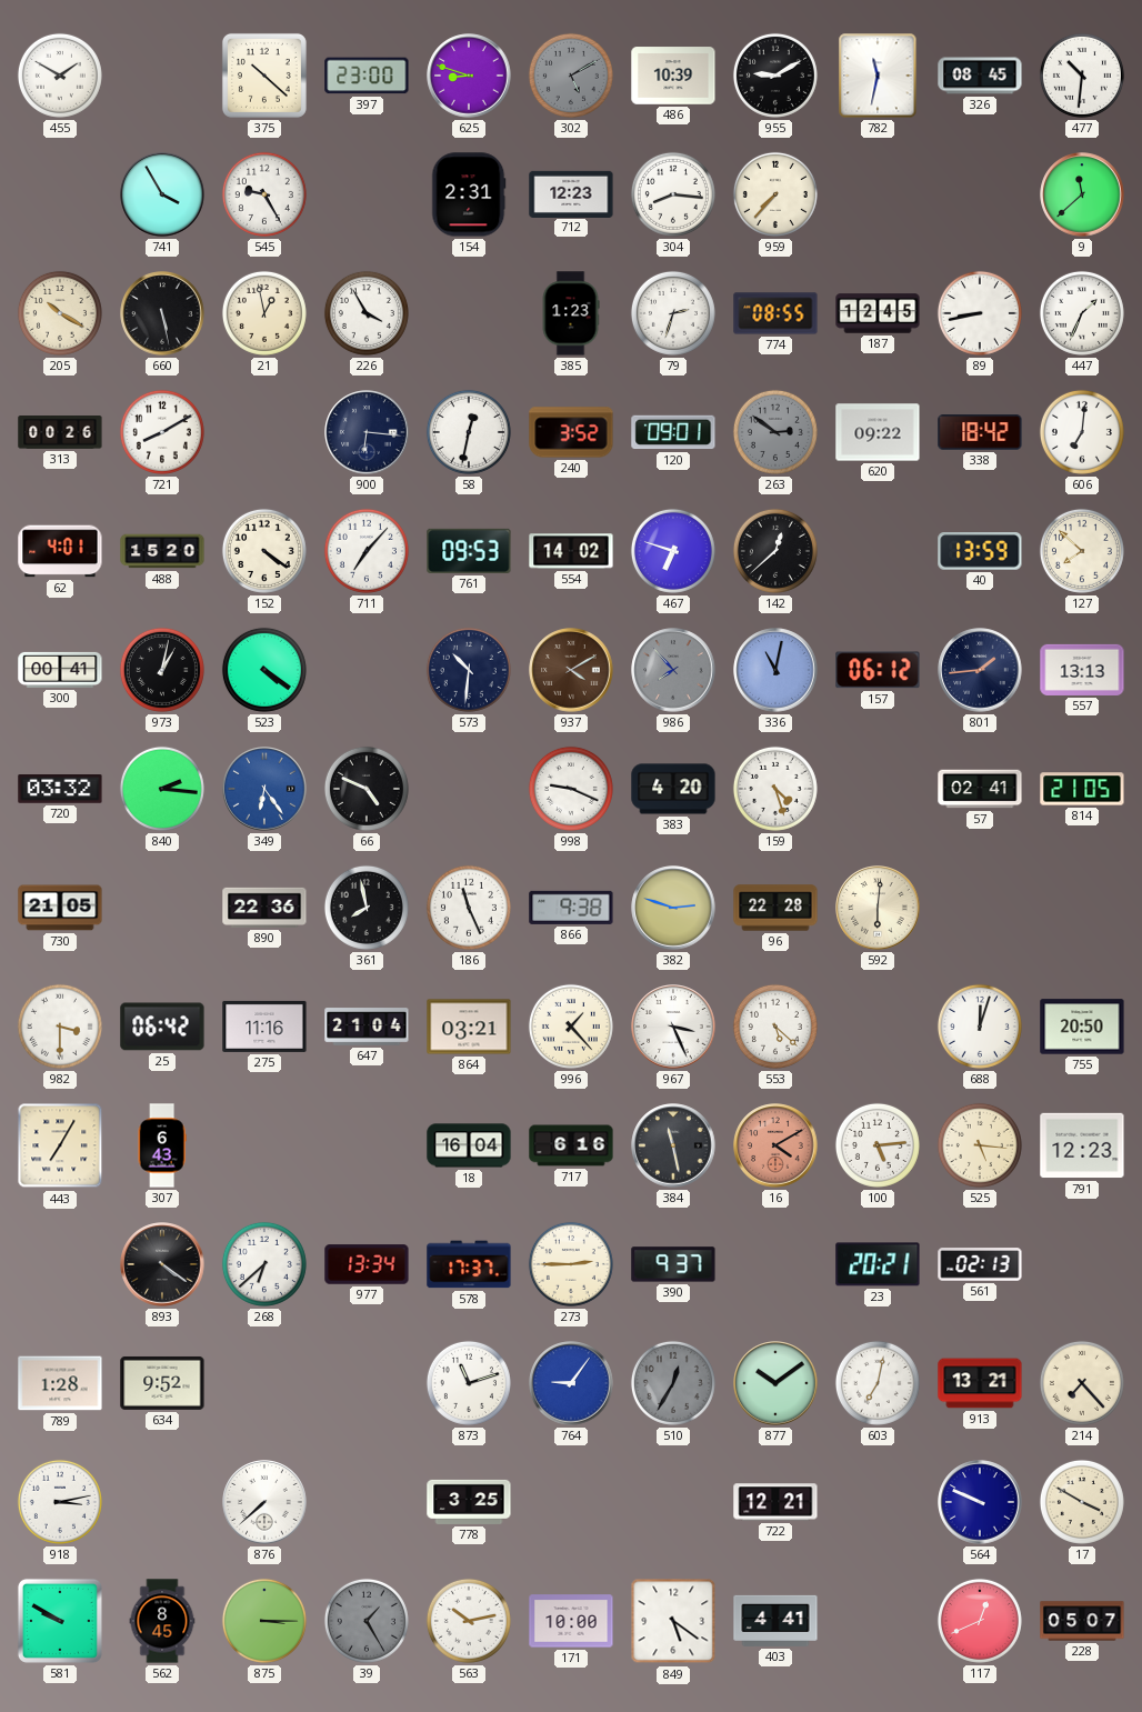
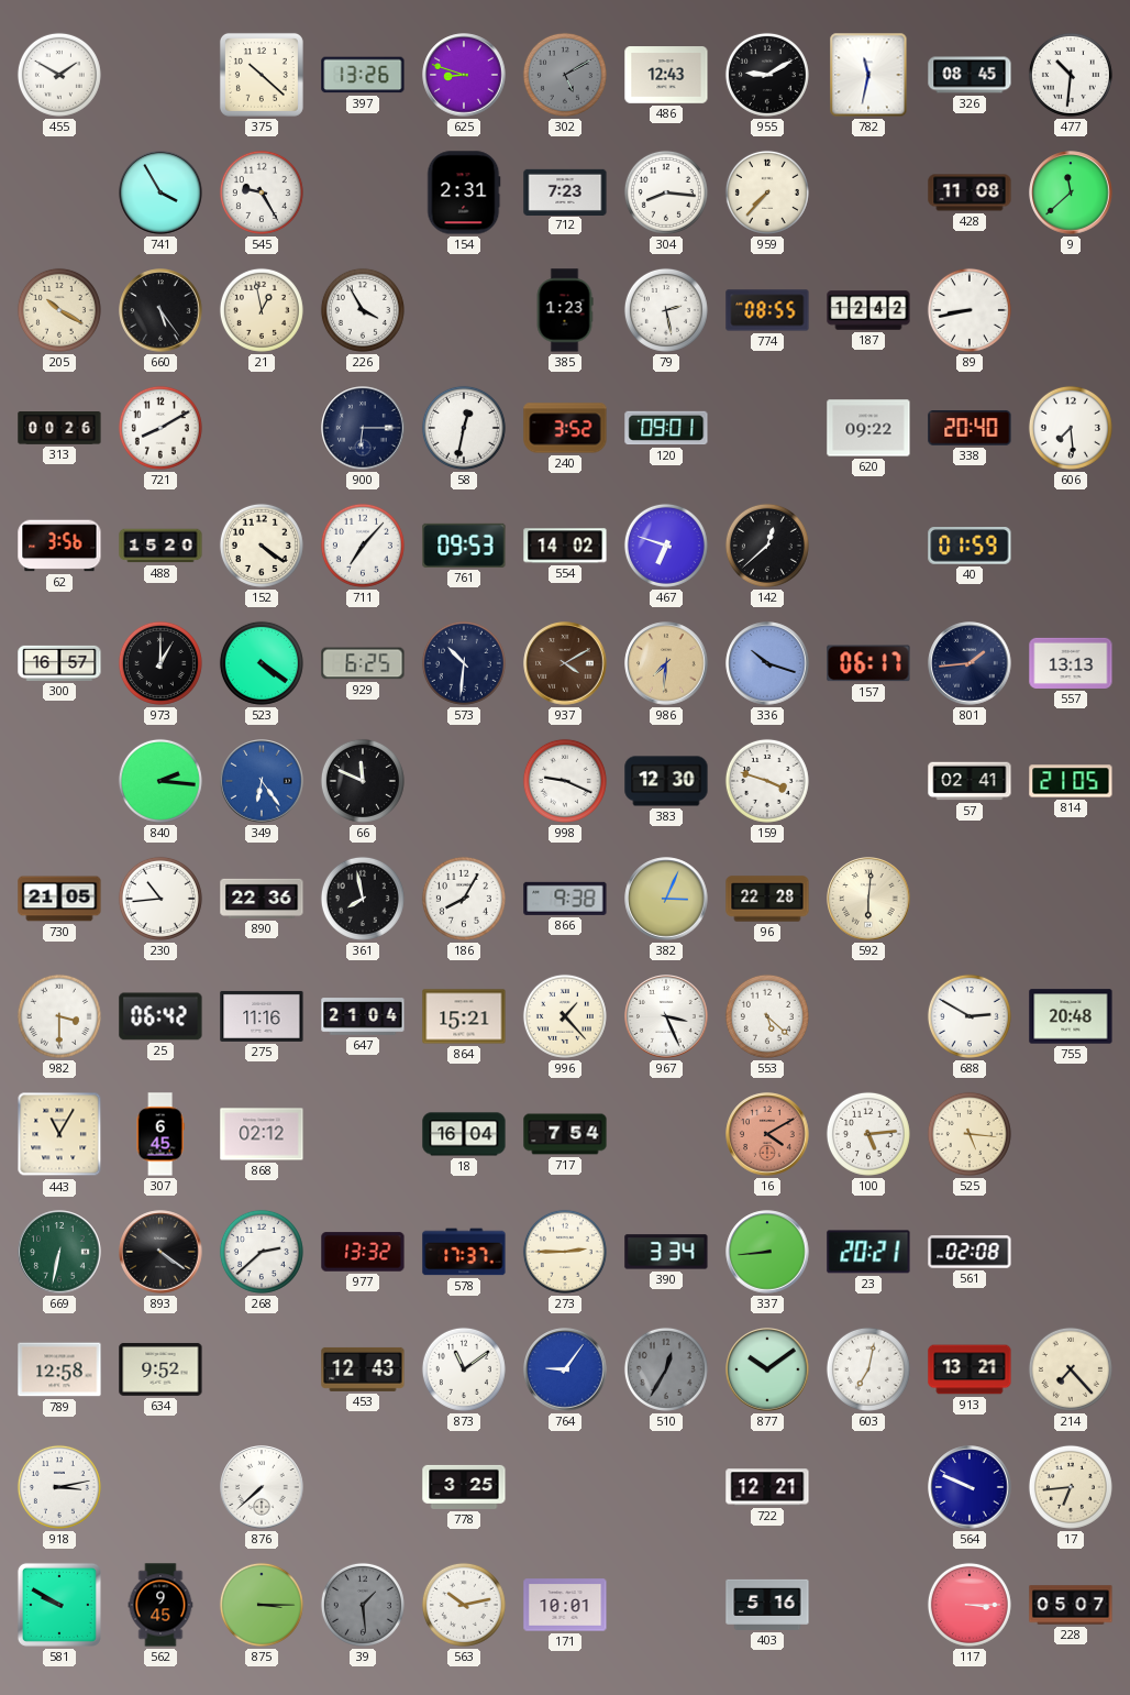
397: 23:00 -> 13:26
486: 10:39 -> 12:43
712: 12:23 -> 7:23
428: none -> 11:08
660: 5:28 -> 5:24
79: 2:33 -> 2:28
187: 12:45 -> 12:42
447: 1:34 -> none
900: 6:16 -> 6:15
263: 2:51 -> none
338: 18:42 -> 20:40
606: 7:01 -> 7:29
62: 4:01 -> 3:56
40: 13:59 -> 01:59
127: 7:52 -> none
300: 00:41 -> 16:57
973: 1:02 -> 1:00
929: none -> 6:25
986: 7:53 -> 7:31
986 dial: grey -> champagne
336: 11:02 -> 10:18
157: 06:12 -> 06:17
720: 03:32 -> none
66: 4:49 -> 11:49
383: 4:20 -> 12:30
159: 4:27 -> 3:48
230: none -> 10:44
186: 11:26 -> 8:05
382: 2:48 -> 3:04
864: 03:21 -> 15:21
688: 12:03 -> 2:50
755: 20:50 -> 20:48
443: 7:05 -> 11:05
307: 6:43 -> 6:45
868: none -> 02:12
717: 6:16 -> 7:54
384: 11:28 -> none
791: 12:23 -> none
669: none -> 6:32
268: 6:38 -> 2:38
977: 13:34 -> 13:32
390: 9:37 -> 3:34
337: none -> 8:44
561: 02:13 -> 02:08
789: 1:28 -> 12:58
453: none -> 12:43
873: 11:12 -> 11:09
17: 3:50 -> 6:44
562: 8:45 -> 9:45
39: 1:25 -> 1:29
171: 10:00 -> 10:01
849: 5:21 -> none
403: 4:41 -> 5:16
117: 12:41 -> 3:15
